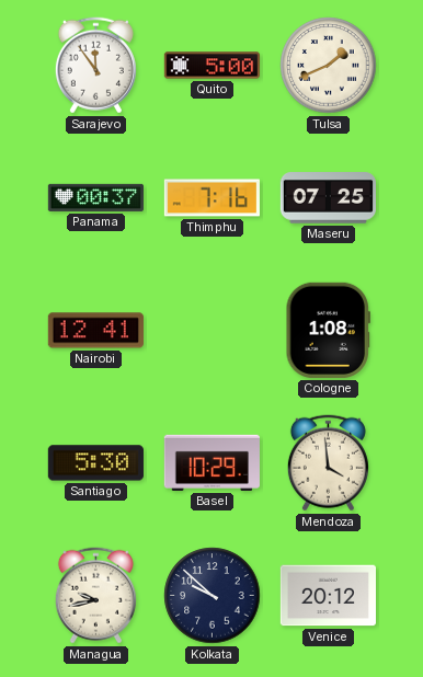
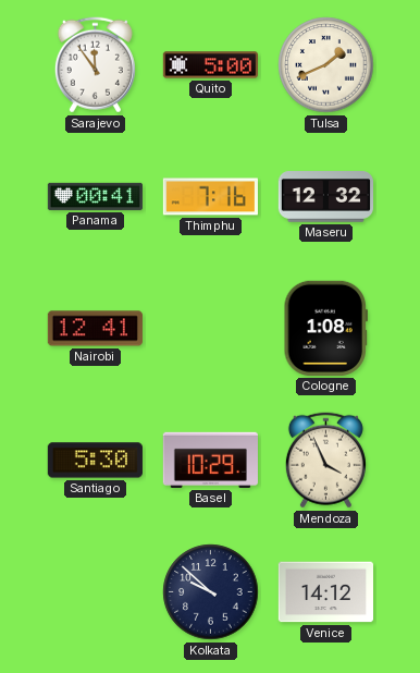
Panama: 00:37 -> 00:41
Maseru: 07:25 -> 12:32
Mendoza: 3:59 -> 3:56
Managua: 9:43 -> none
Venice: 20:12 -> 14:12
